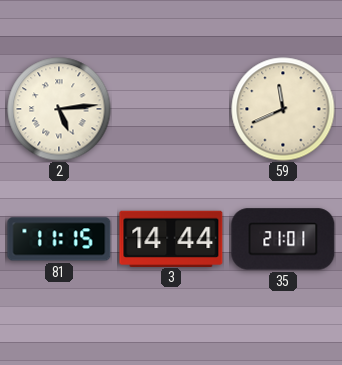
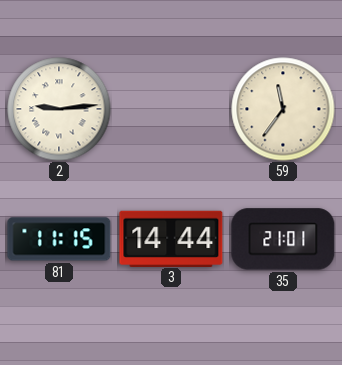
2: 5:14 -> 9:14
59: 11:41 -> 11:36
